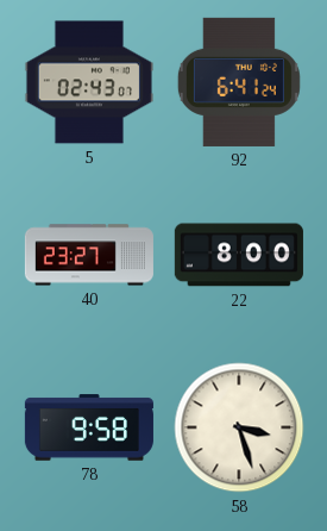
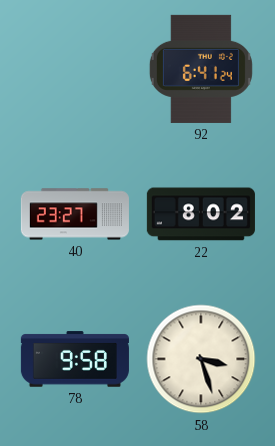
5: 02:43 -> none
22: 8:00 -> 8:02
